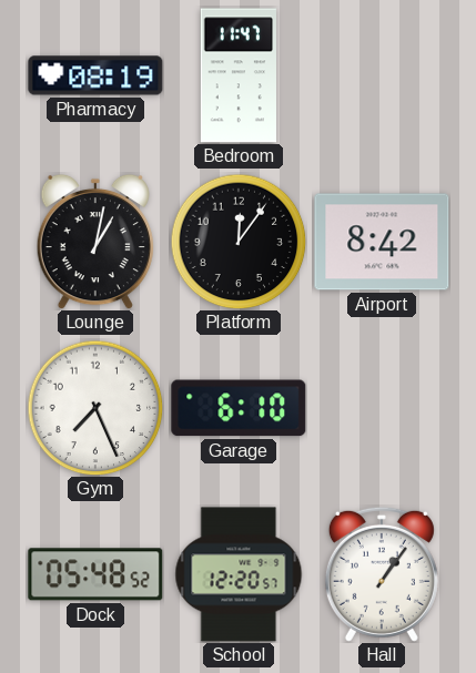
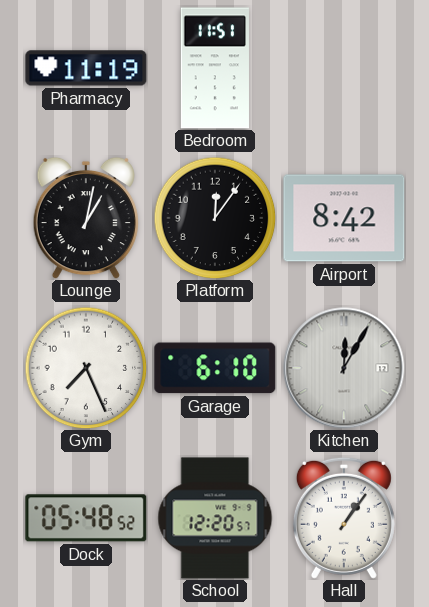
Pharmacy: 08:19 -> 11:19
Bedroom: 11:47 -> 11:51
Kitchen: none -> 12:05
